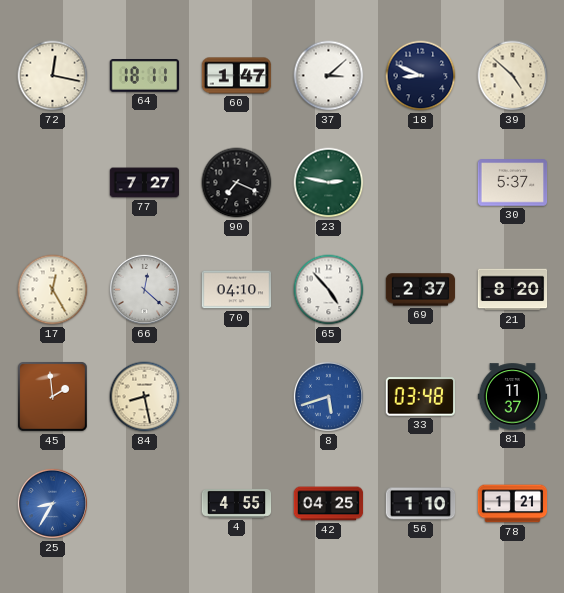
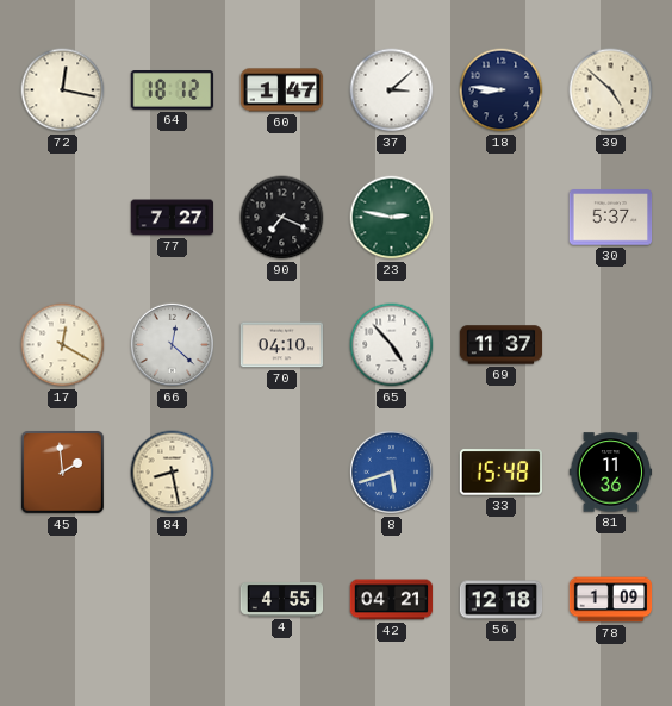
64: 18:11 -> 18:12
18: 8:49 -> 8:46
17: 12:25 -> 12:20
69: 2:37 -> 11:37
21: 8:20 -> none
33: 03:48 -> 15:48
81: 11:37 -> 11:36
25: 8:35 -> none
42: 04:25 -> 04:21
56: 1:10 -> 12:18
78: 1:21 -> 1:09
